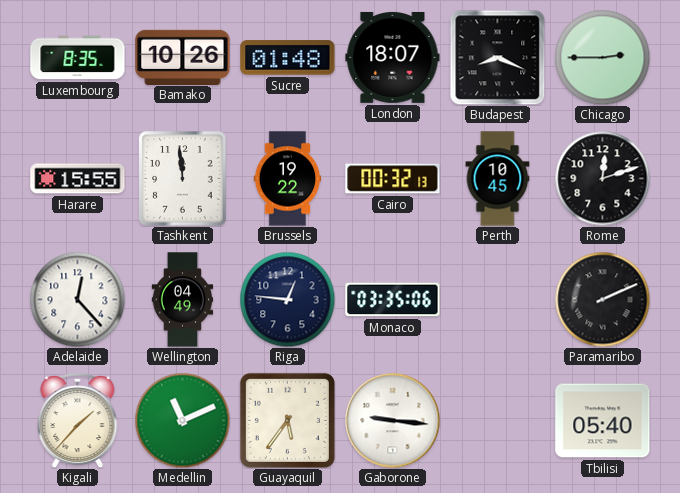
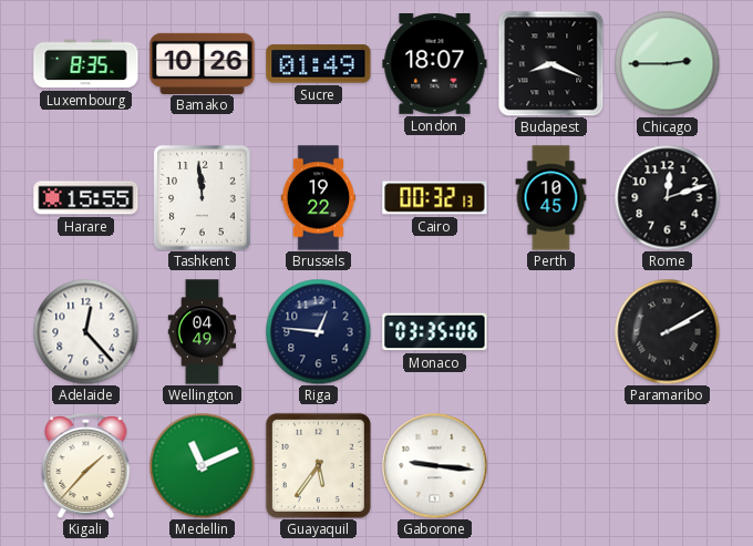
Sucre: 01:48 -> 01:49
Paramaribo: 2:11 -> 2:10
Tbilisi: 05:40 -> none
